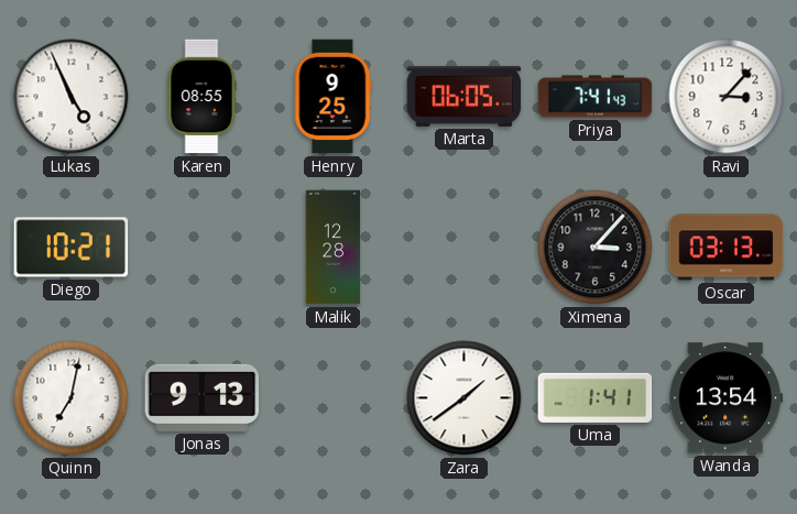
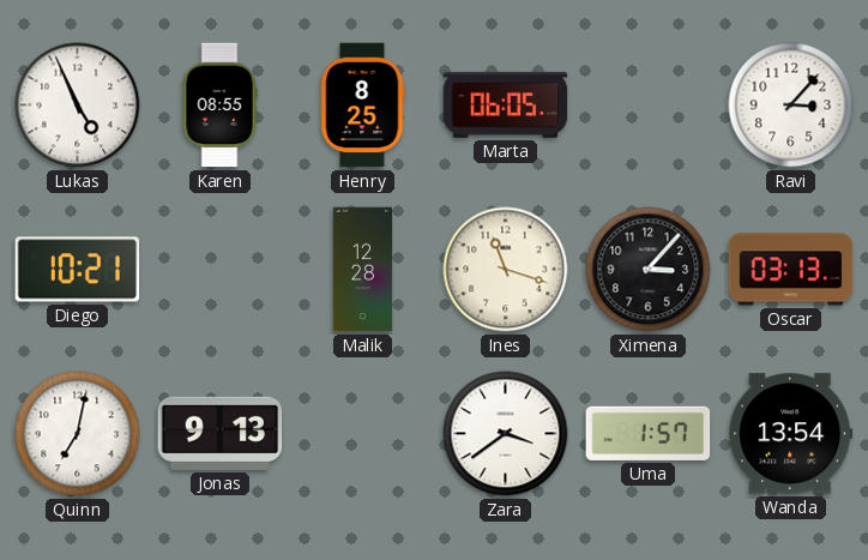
Henry: 9:25 -> 8:25
Priya: 7:41 -> none
Ines: none -> 11:18
Zara: 1:39 -> 3:39
Uma: 1:41 -> 1:57
